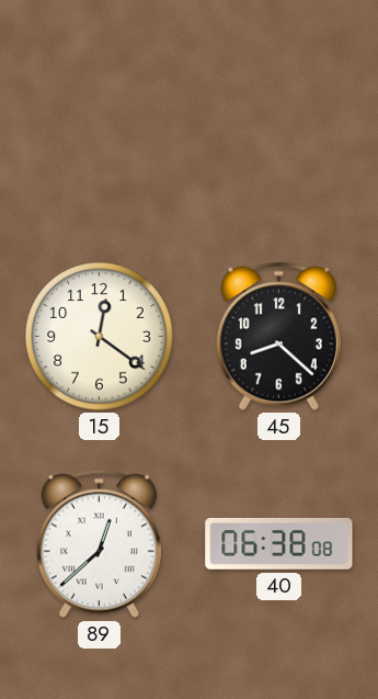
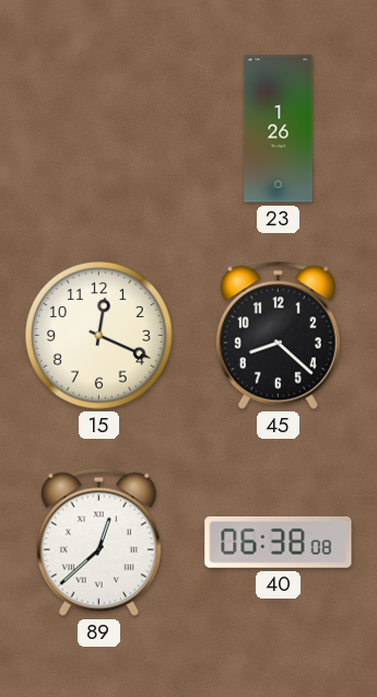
23: none -> 1:26
15: 12:21 -> 12:19
